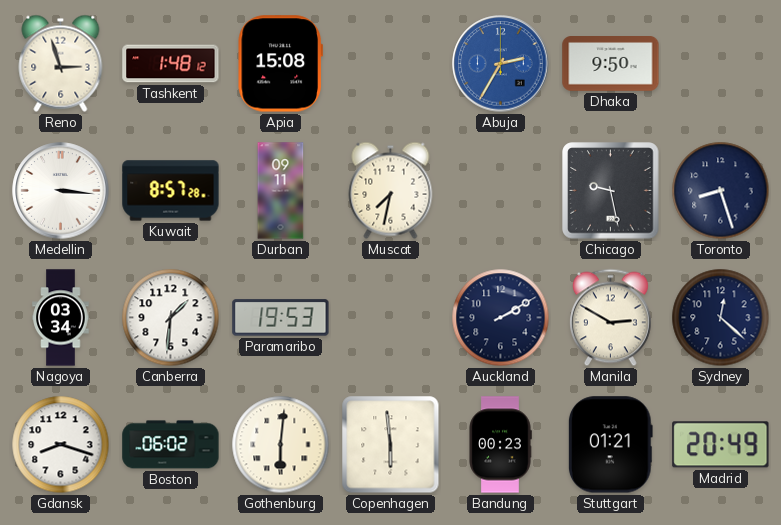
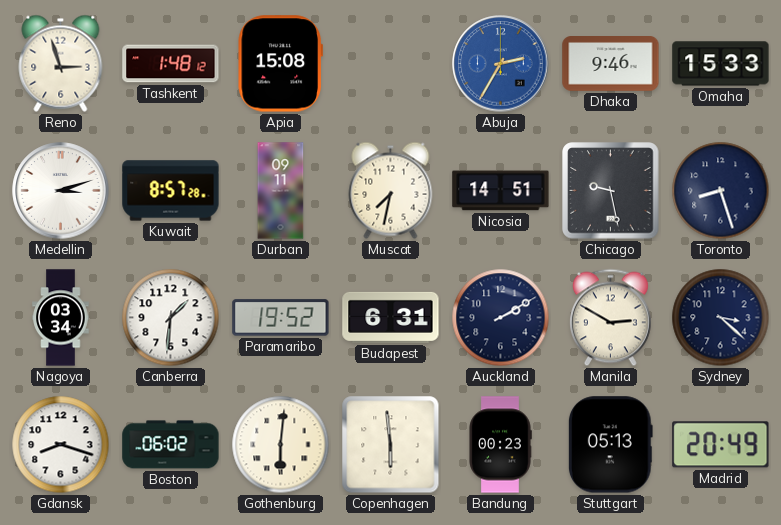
Dhaka: 9:50 -> 9:46
Omaha: none -> 15:33
Medellin: 3:16 -> 3:12
Nicosia: none -> 14:51
Paramaribo: 19:53 -> 19:52
Budapest: none -> 6:31
Sydney: 12:22 -> 3:22
Stuttgart: 01:21 -> 05:13
